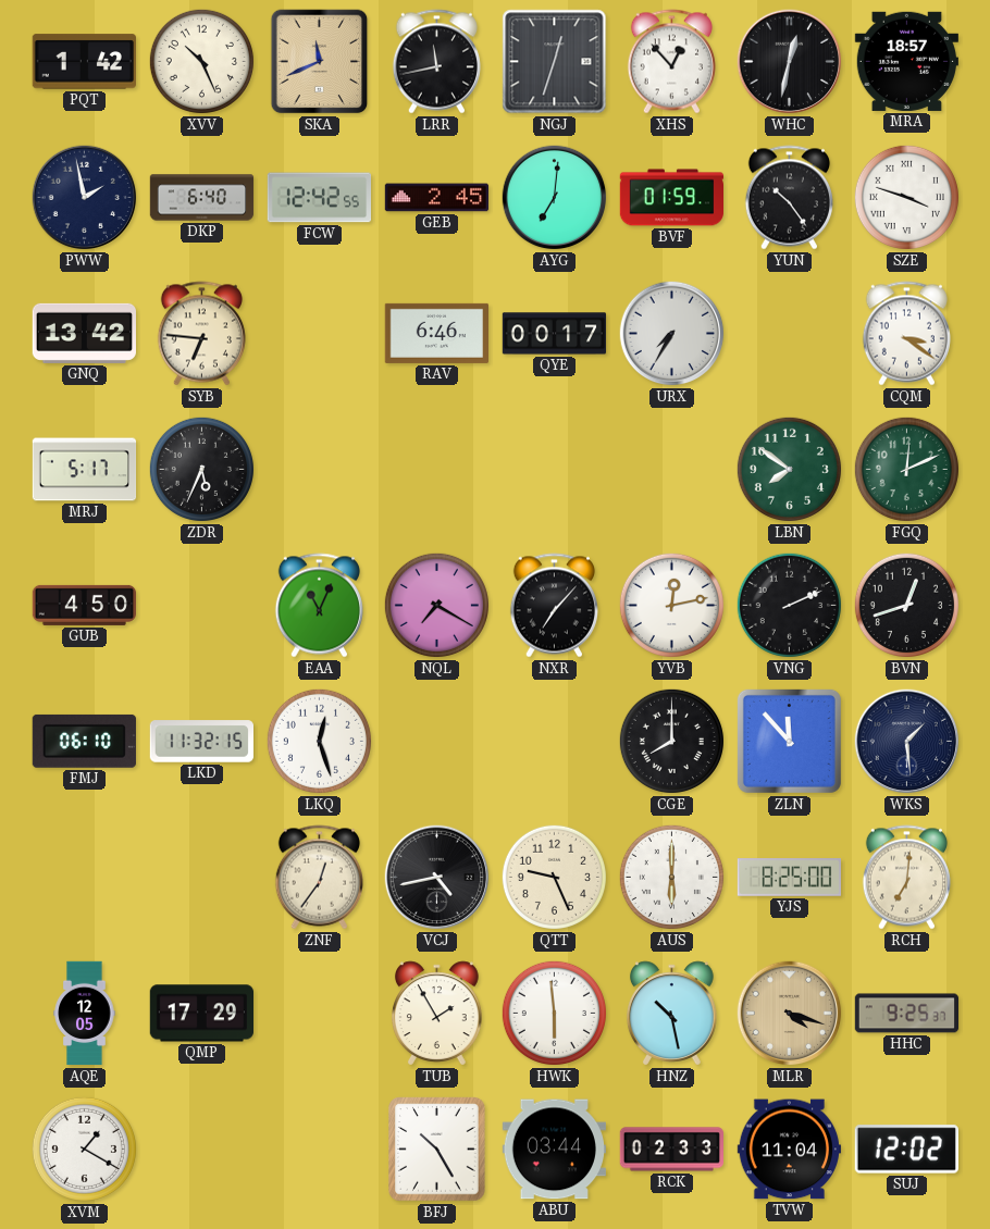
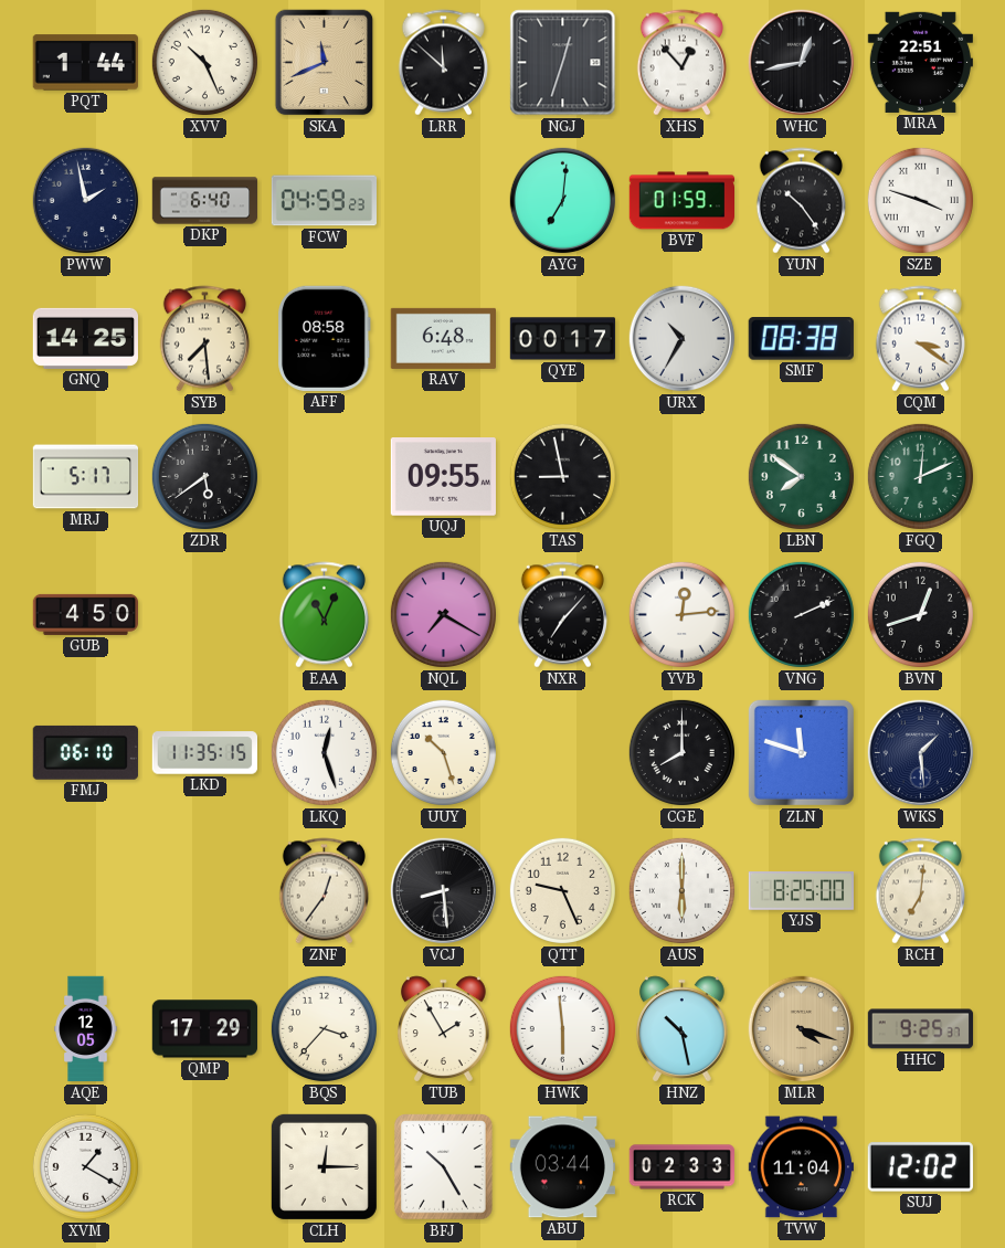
PQT: 1:42 -> 1:44
LRR: 11:43 -> 11:52
WHC: 12:32 -> 12:43
MRA: 18:57 -> 22:51
FCW: 12:42 -> 04:59
GEB: 2:45 -> none
GNQ: 13:42 -> 14:25
SYB: 6:46 -> 7:29
AFF: none -> 08:58
RAV: 6:46 -> 6:48
URX: 7:35 -> 10:35
SMF: none -> 08:38
ZDR: 5:34 -> 5:39
UQJ: none -> 09:55
TAS: none -> 8:58
YVB: 12:13 -> 12:14
LKD: 11:32 -> 11:35
UUY: none -> 10:27
ZLN: 11:53 -> 11:48
VCJ: 4:43 -> 8:29
BQS: none -> 3:37
CLH: none -> 12:15
